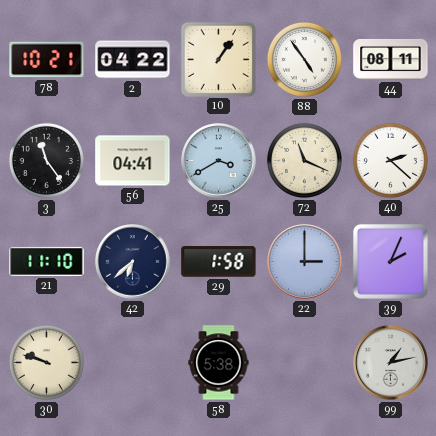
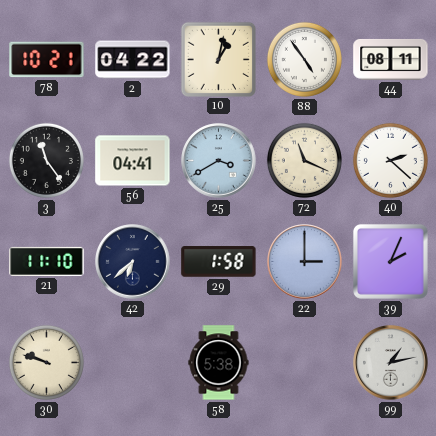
10: 1:06 -> 1:02
